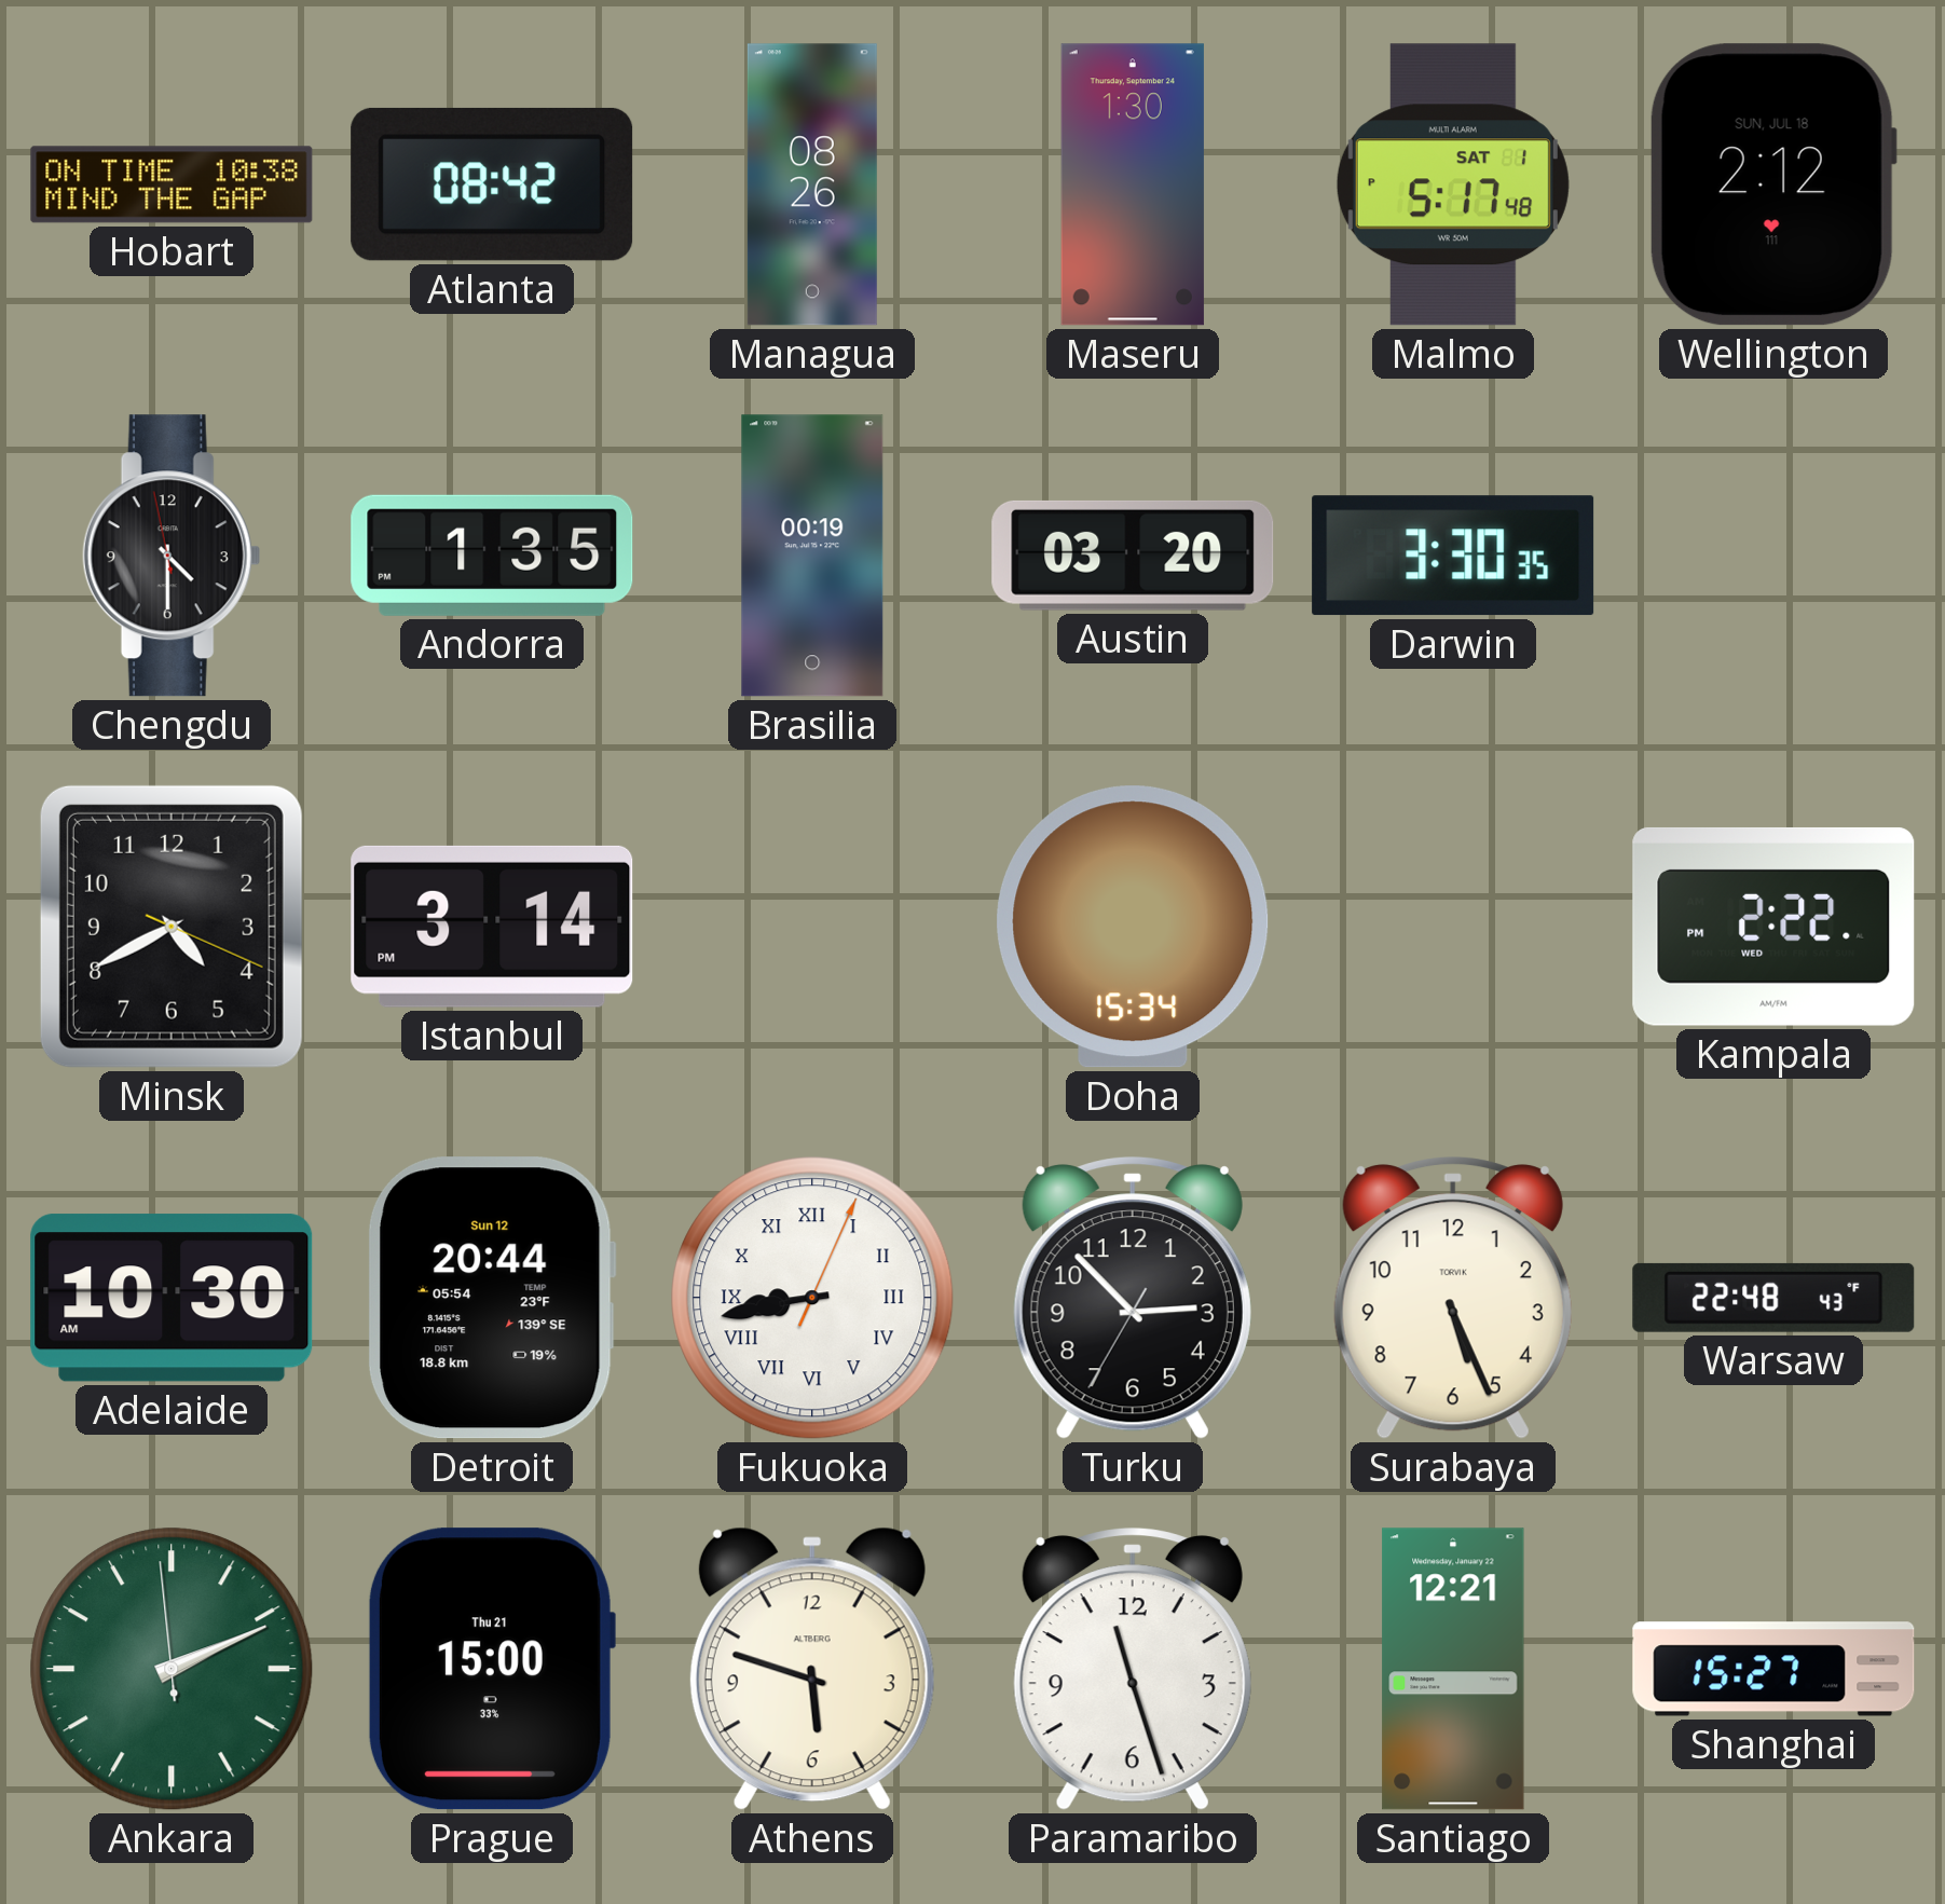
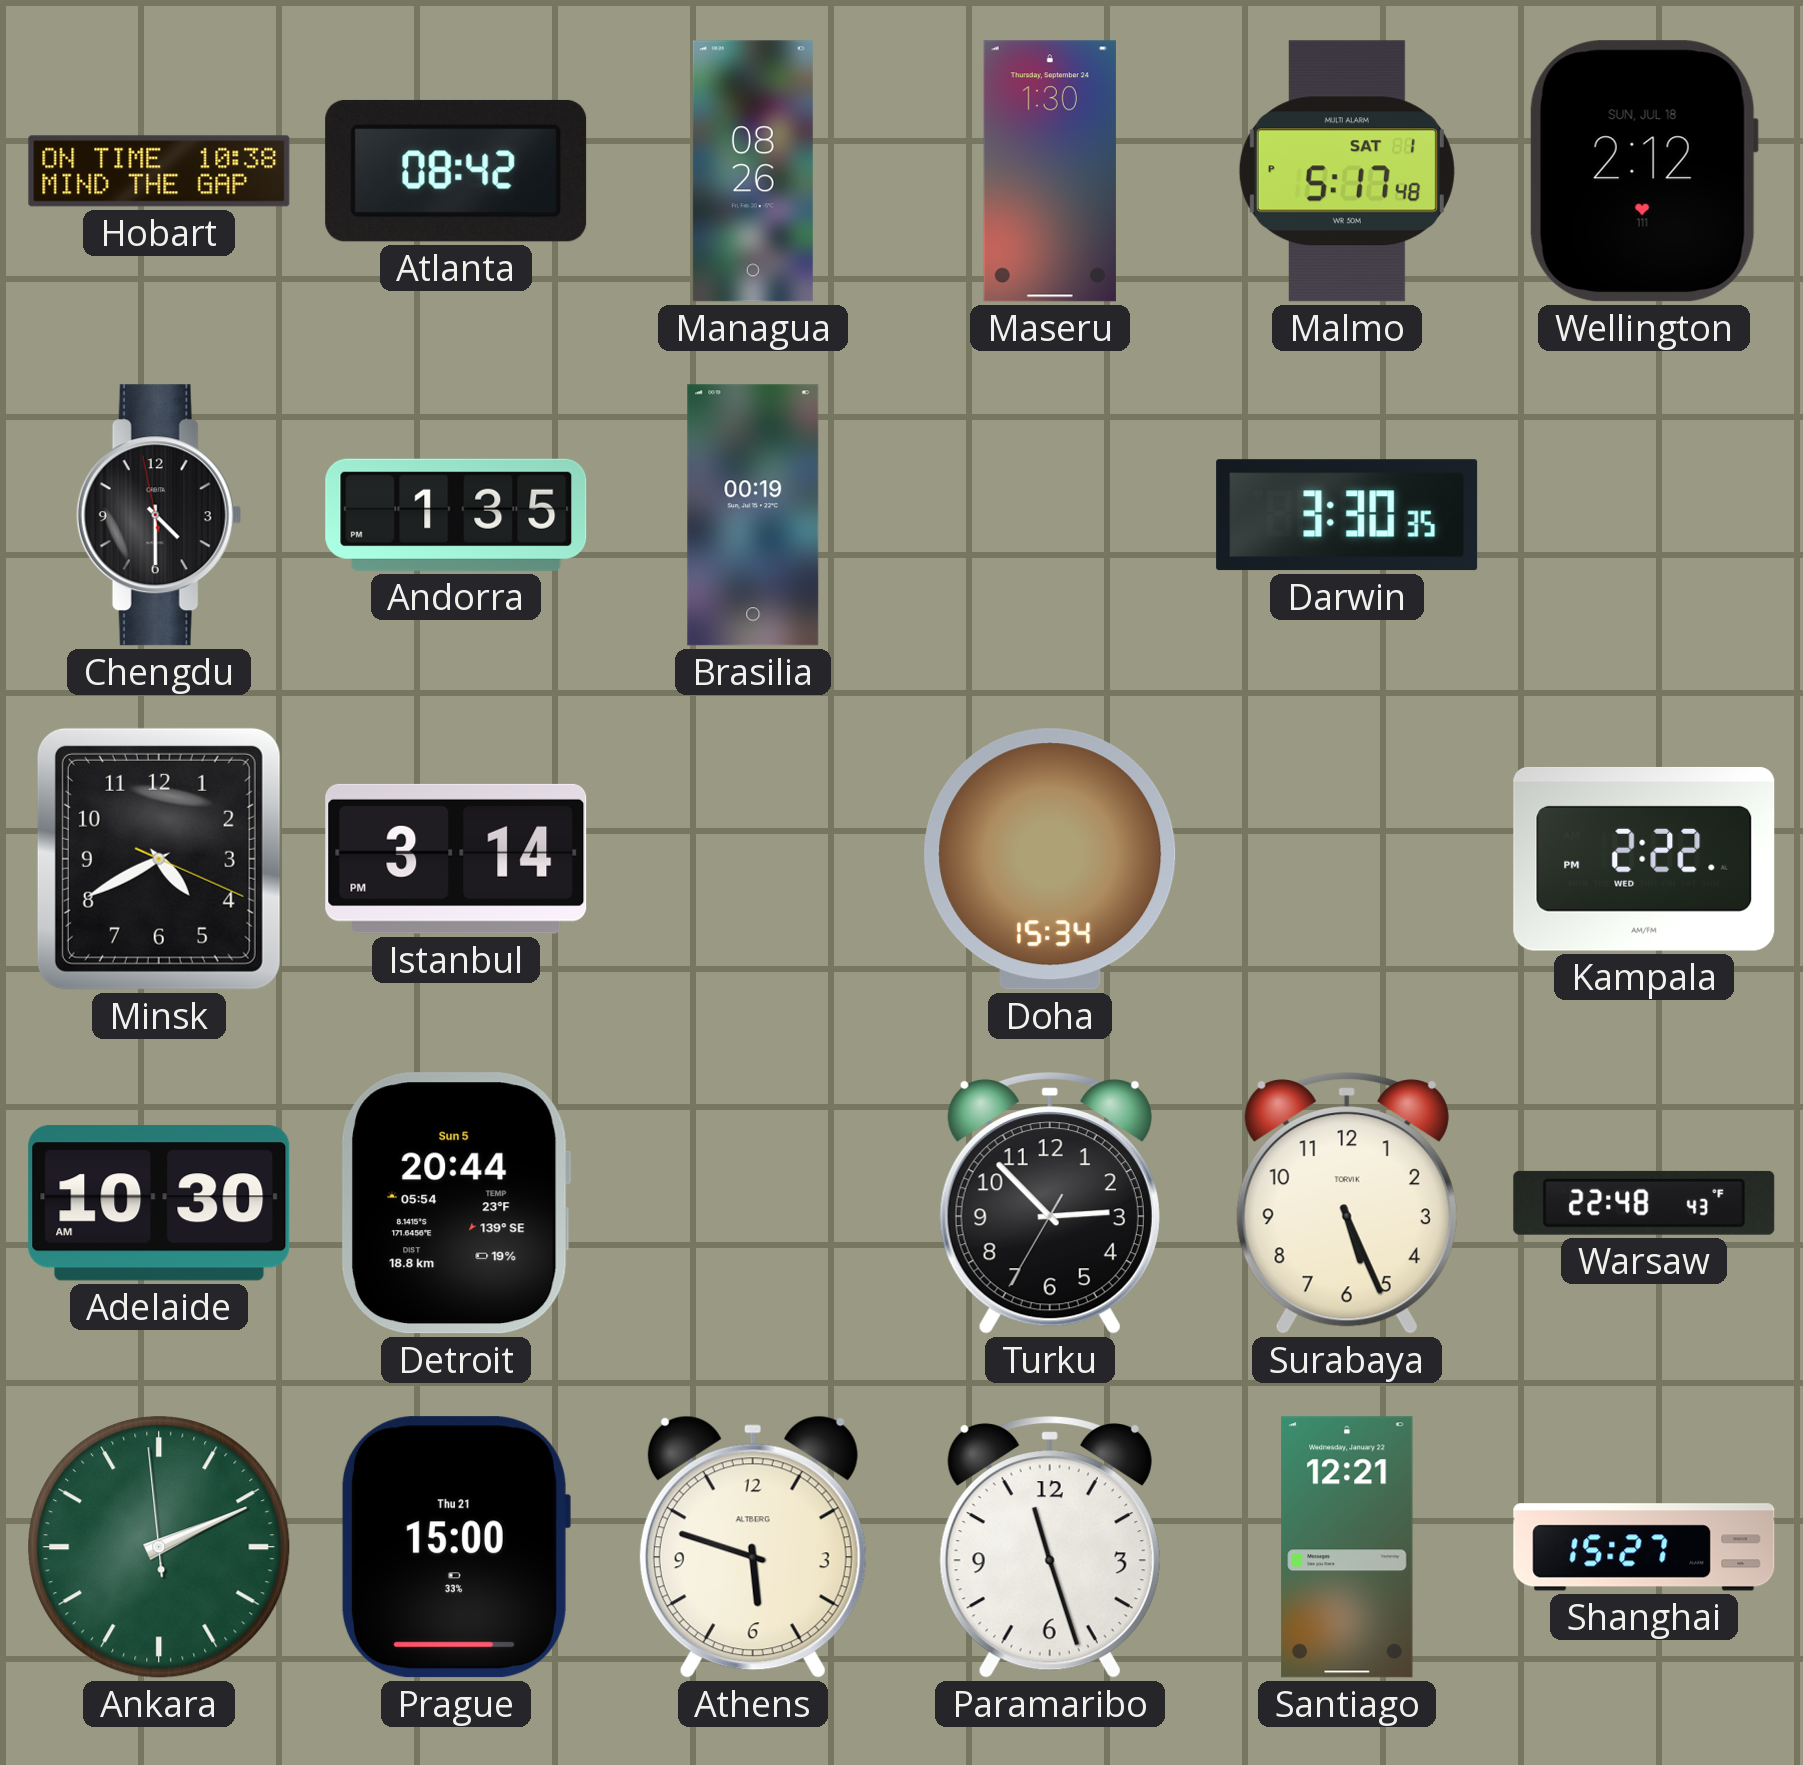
Austin: 03:20 -> none
Detroit date: Sun 12 -> Sun 5
Fukuoka: 8:43 -> none
